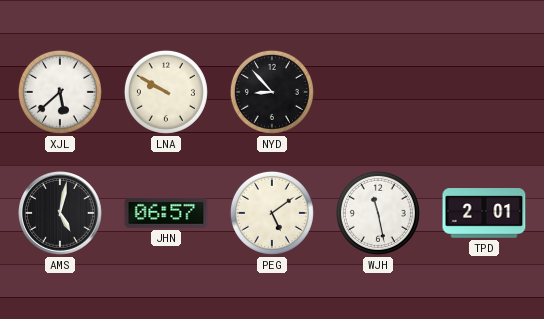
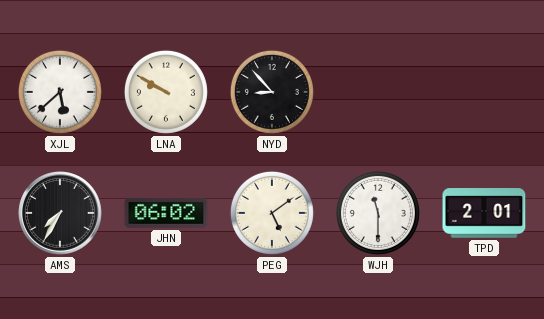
AMS: 5:02 -> 7:35
JHN: 06:57 -> 06:02
WJH: 11:28 -> 11:30
